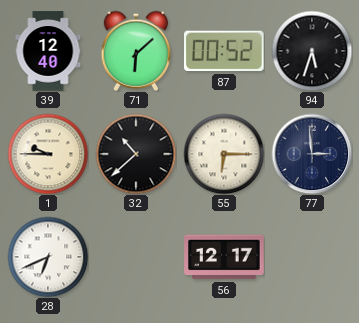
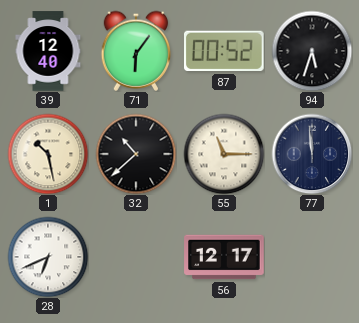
71: 6:08 -> 6:06
1: 9:45 -> 10:28
55: 6:15 -> 11:15
77: 2:59 -> 11:59
